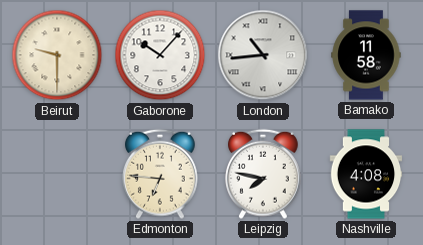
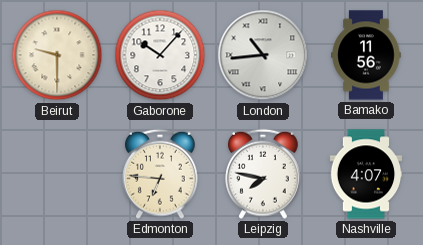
Bamako: 11:58 -> 11:56
Nashville: 4:08 -> 4:07
